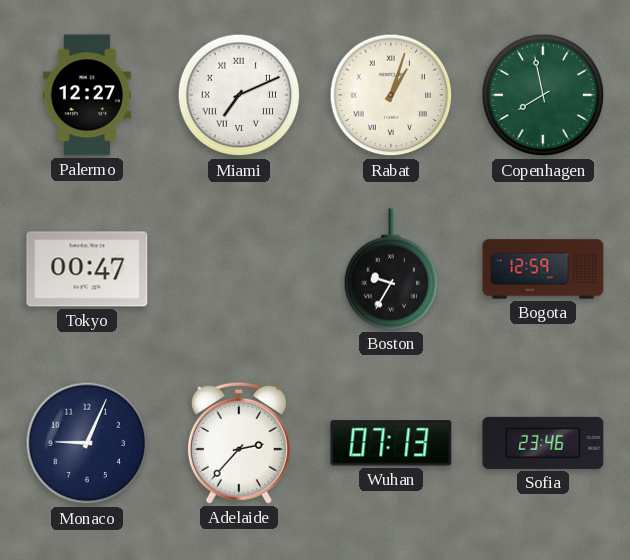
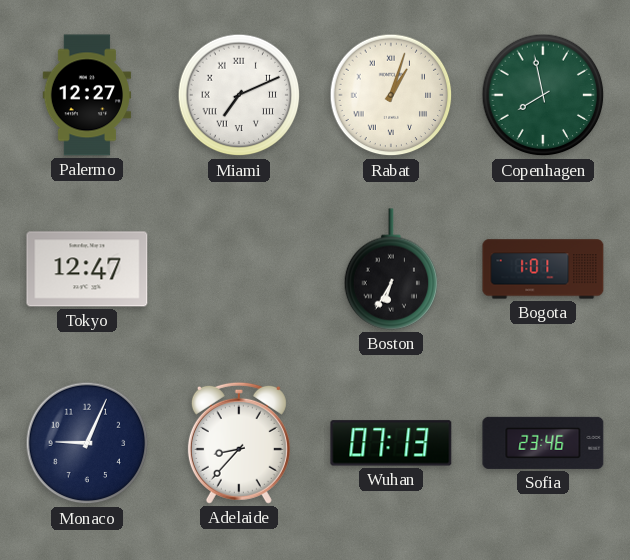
Tokyo: 00:47 -> 12:47
Boston: 9:35 -> 6:35
Bogota: 12:59 -> 1:01
Adelaide: 2:37 -> 8:37
